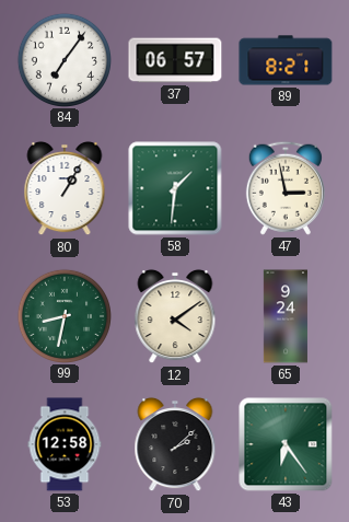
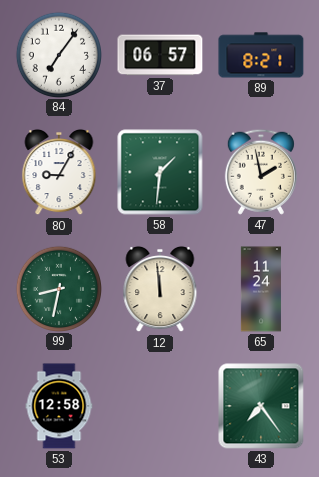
80: 1:05 -> 9:05
47: 2:58 -> 1:58
12: 4:09 -> 11:59
65: 9:24 -> 11:24
70: 2:08 -> none
43: 6:24 -> 7:24
